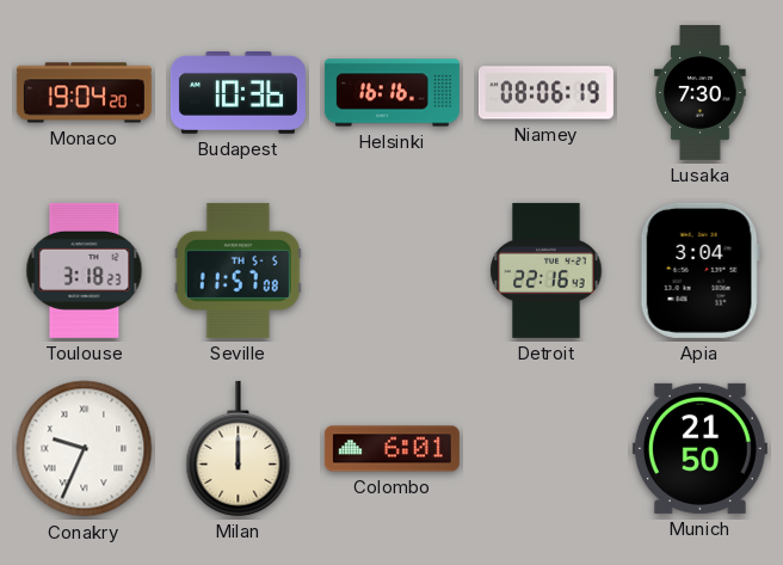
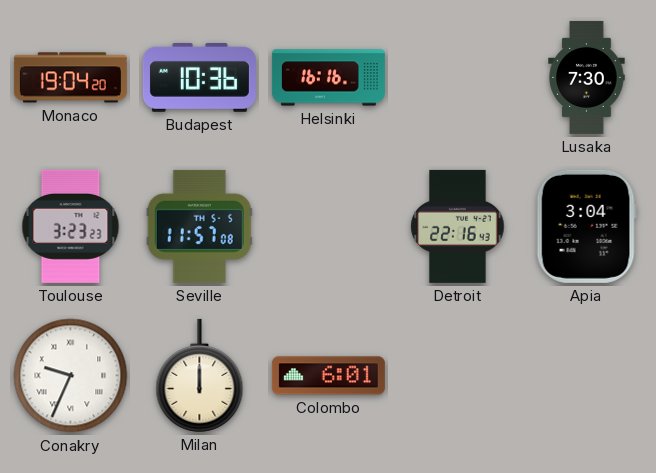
Niamey: 08:06 -> none
Toulouse: 3:18 -> 3:23
Munich: 21:50 -> none
